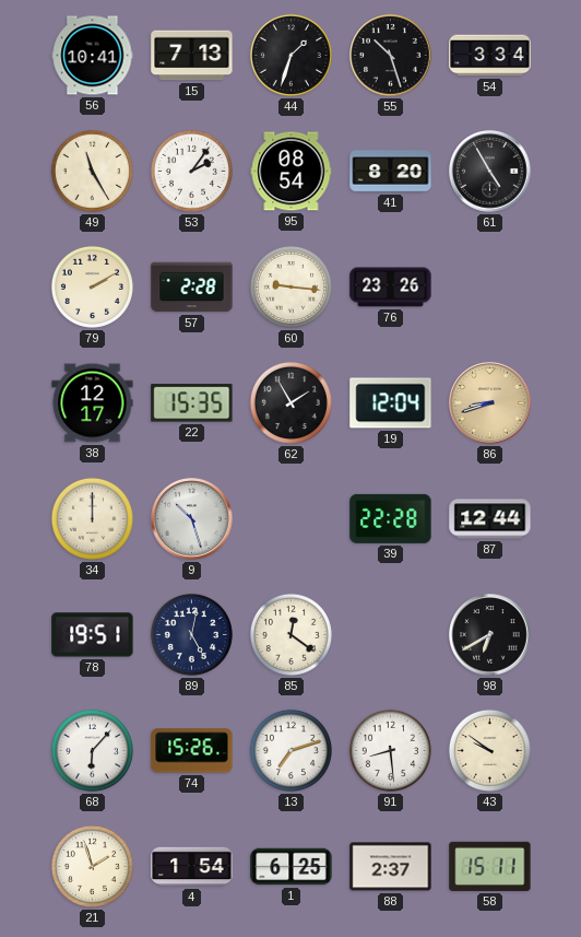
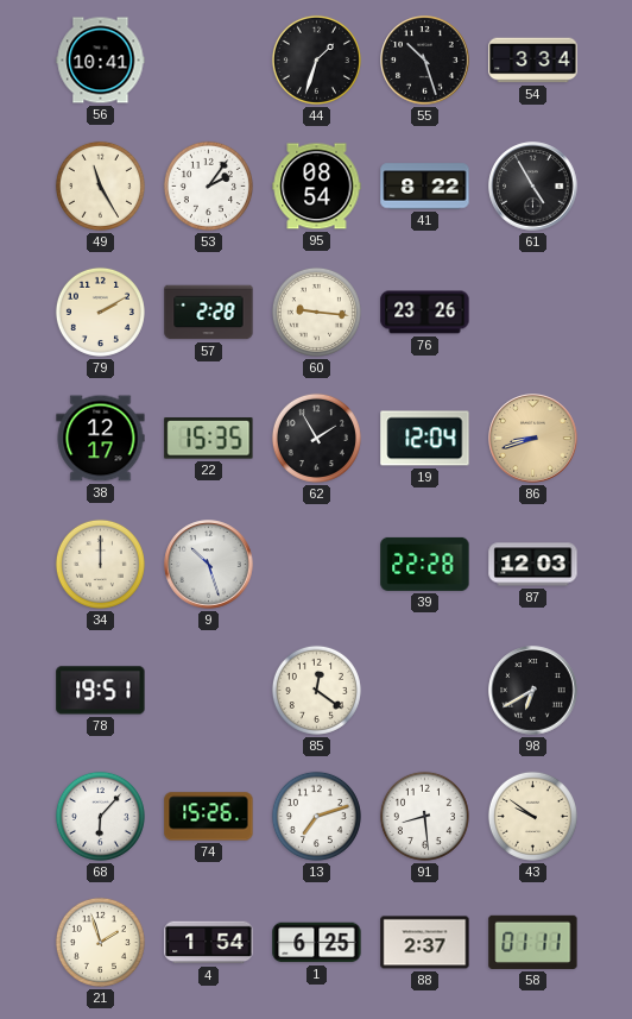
15: 7:13 -> none
41: 8:20 -> 8:22
87: 12:44 -> 12:03
89: 5:02 -> none
58: 15:11 -> 01:11
